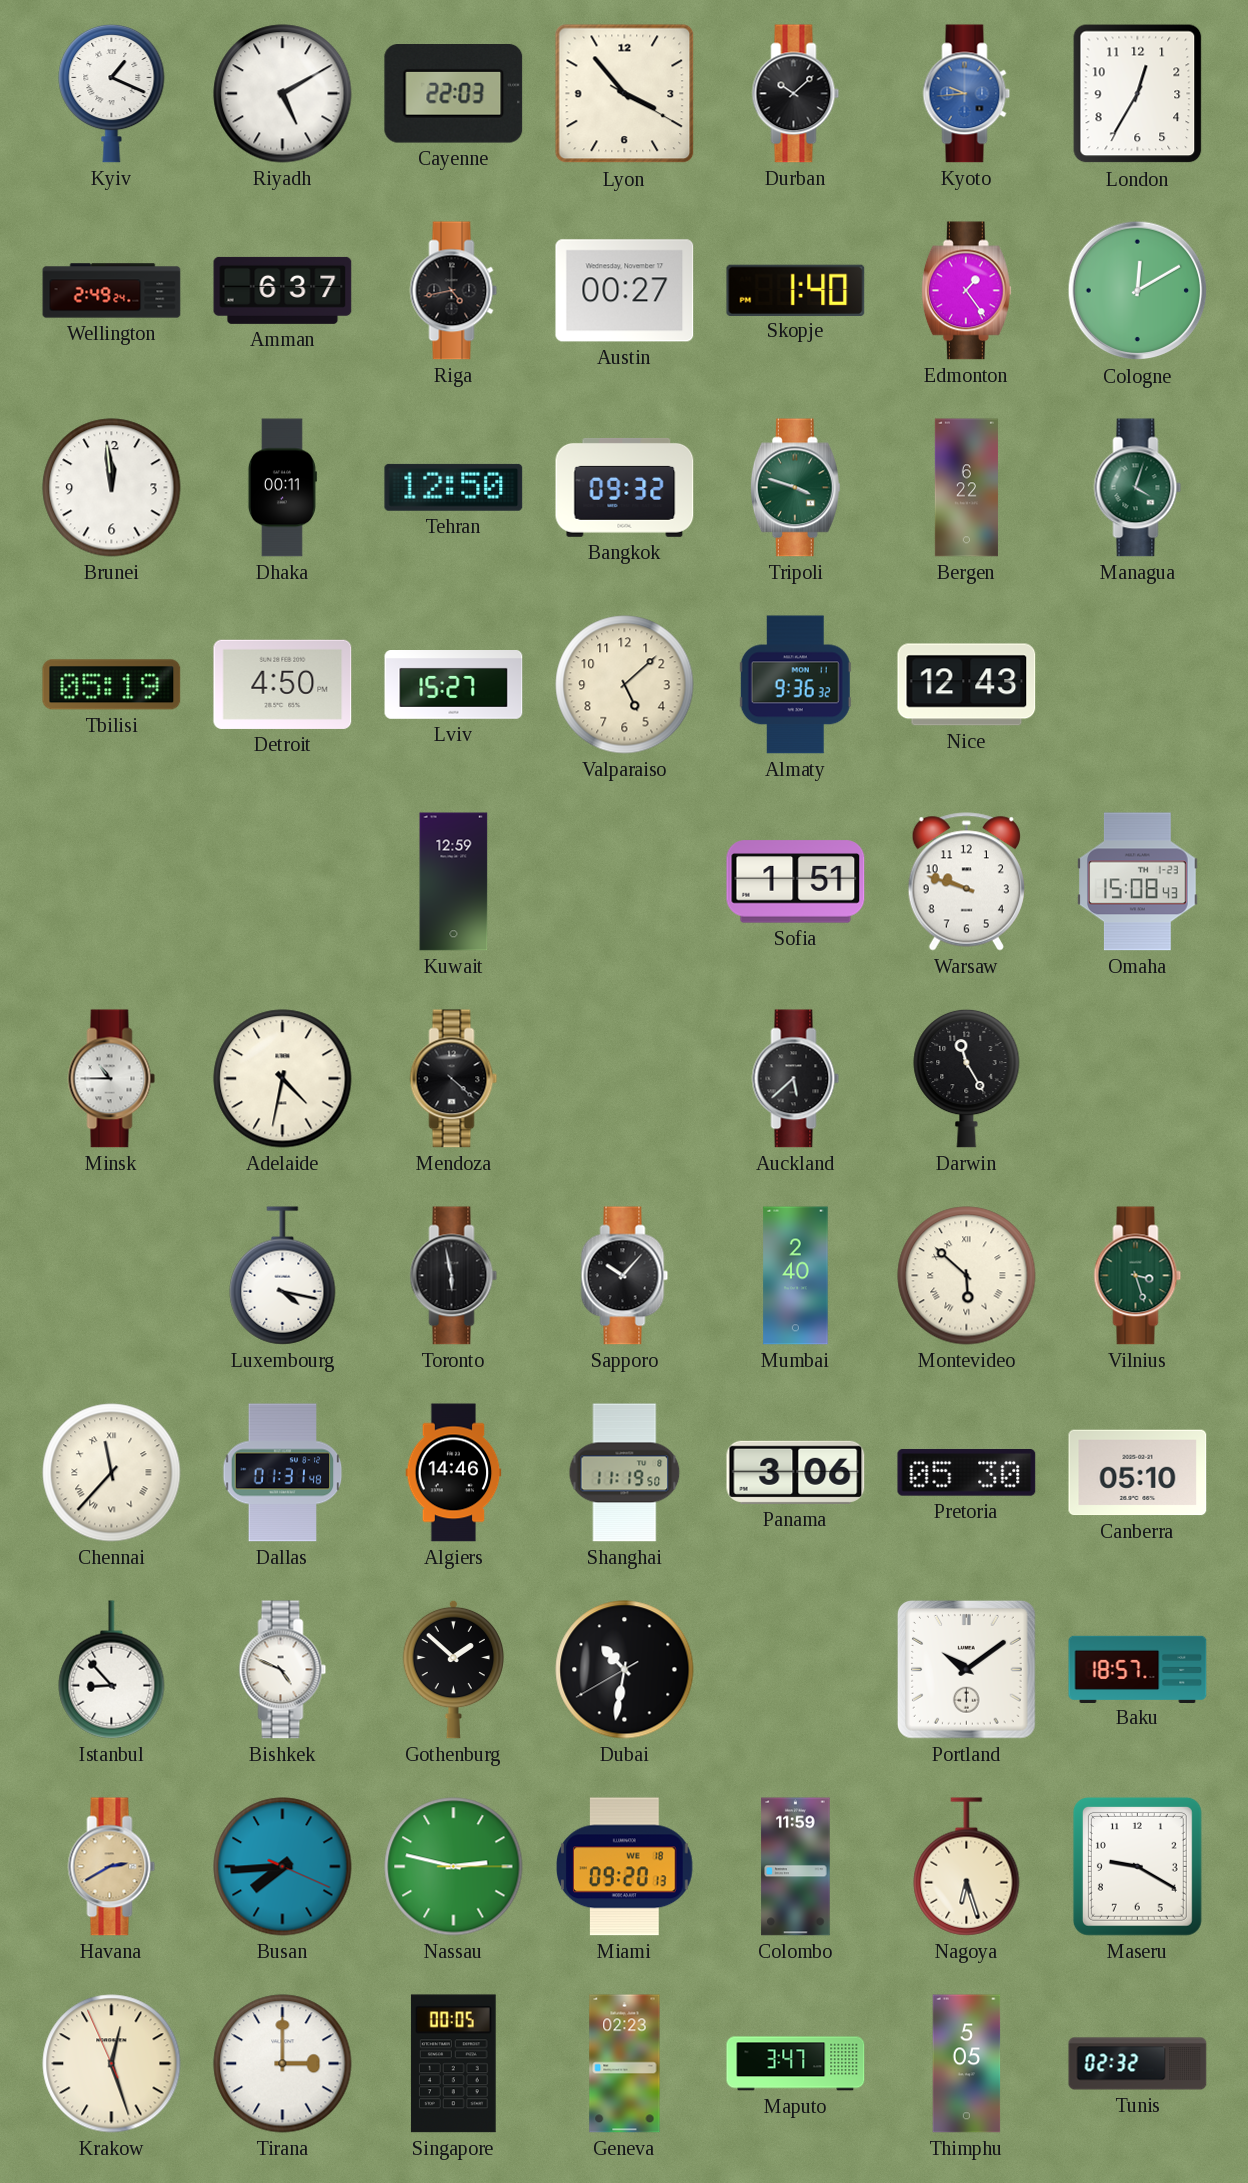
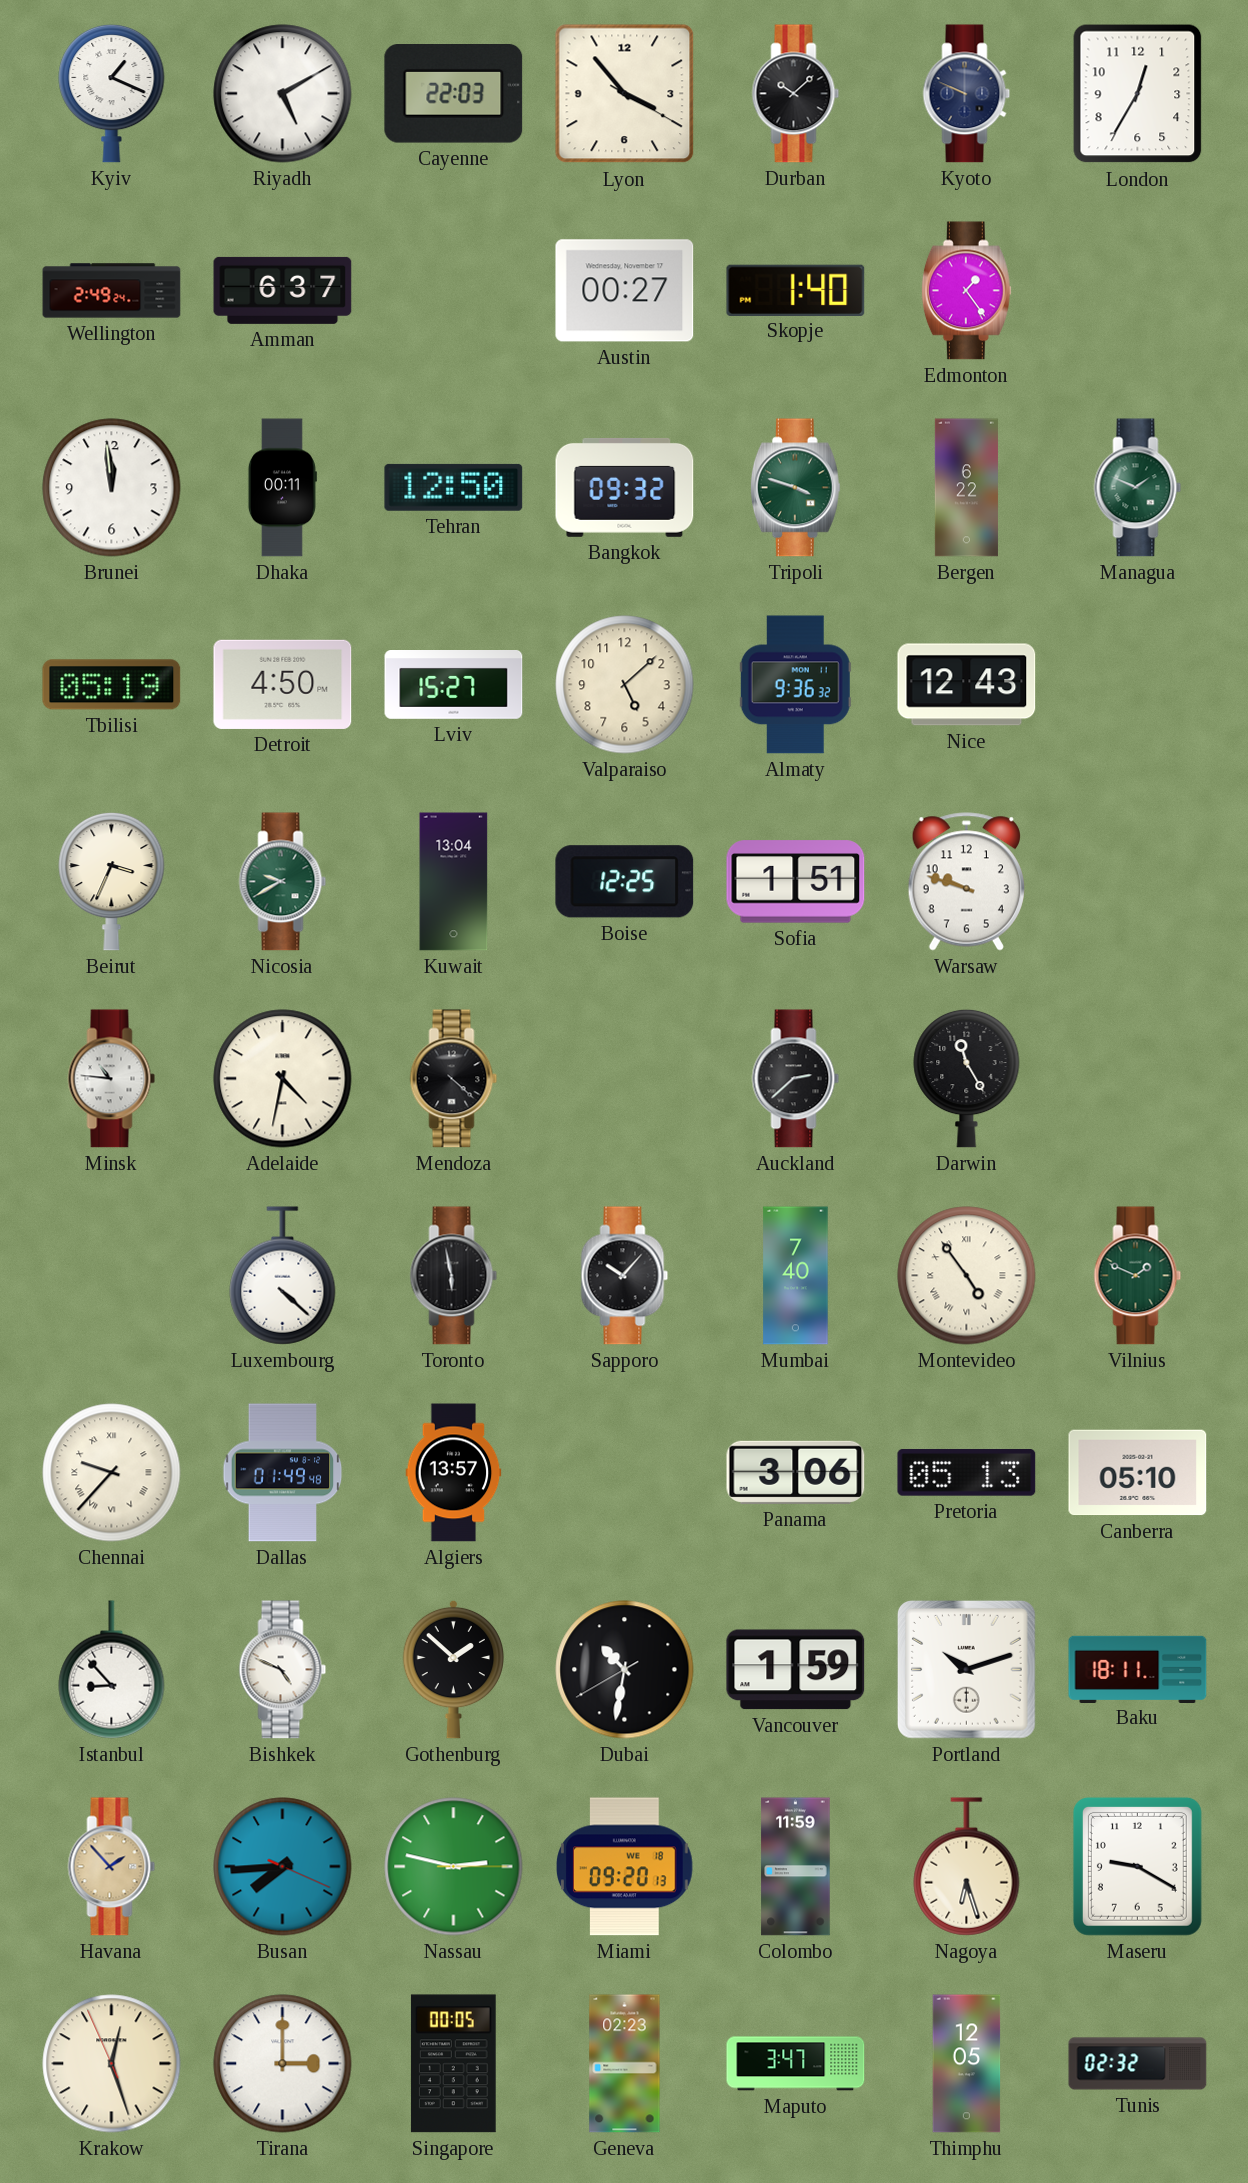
Kyoto: 9:44 -> 9:49
Kyoto dial: blue -> navy
Riga: 4:43 -> none
Cologne: 12:10 -> none
Managua: 4:03 -> 1:49
Beirut: none -> 3:34
Nicosia: none -> 9:40
Kuwait: 12:59 -> 13:04
Boise: none -> 12:25
Omaha: 15:08 -> none
Minsk: 10:45 -> 10:46
Auckland: 5:38 -> 2:38
Luxembourg: 4:17 -> 4:22
Mumbai: 2:40 -> 7:40
Montevideo: 5:52 -> 4:54
Vilnius: 3:27 -> 1:49
Chennai: 11:37 -> 9:37
Dallas: 01:31 -> 01:49
Algiers: 14:46 -> 13:57
Shanghai: 11:19 -> none
Pretoria: 05:30 -> 05:13
Vancouver: none -> 1:59
Portland: 10:09 -> 10:12
Baku: 18:57 -> 18:11
Havana: 2:40 -> 1:53
Thimphu: 5:05 -> 12:05
